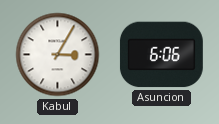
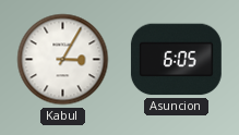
Asuncion: 6:06 -> 6:05
